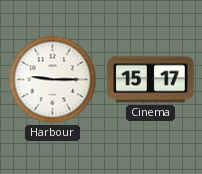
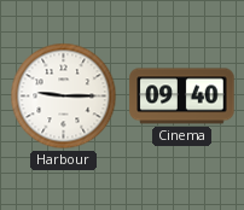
Cinema: 15:17 -> 09:40
